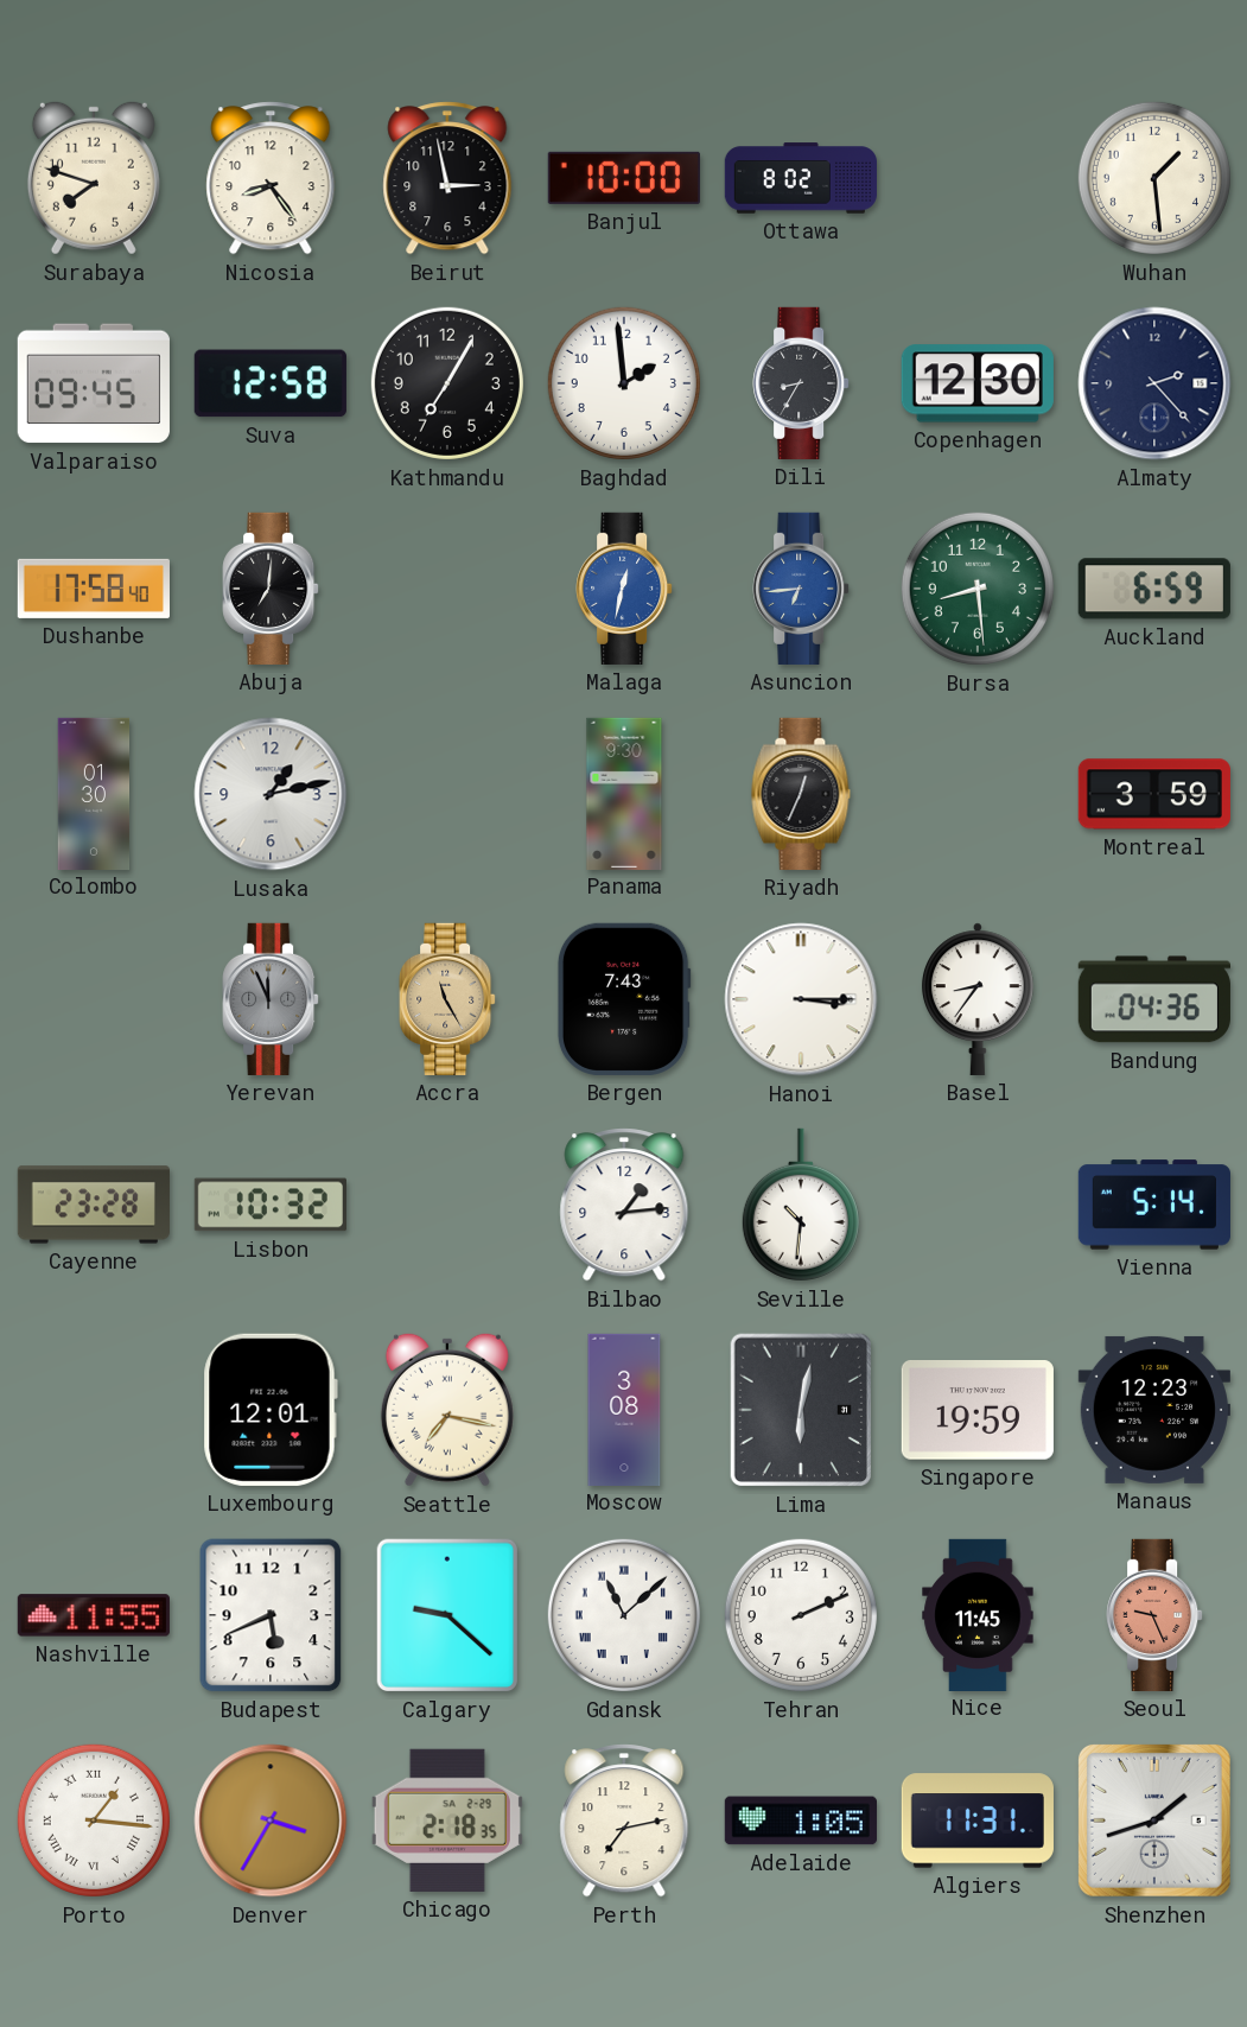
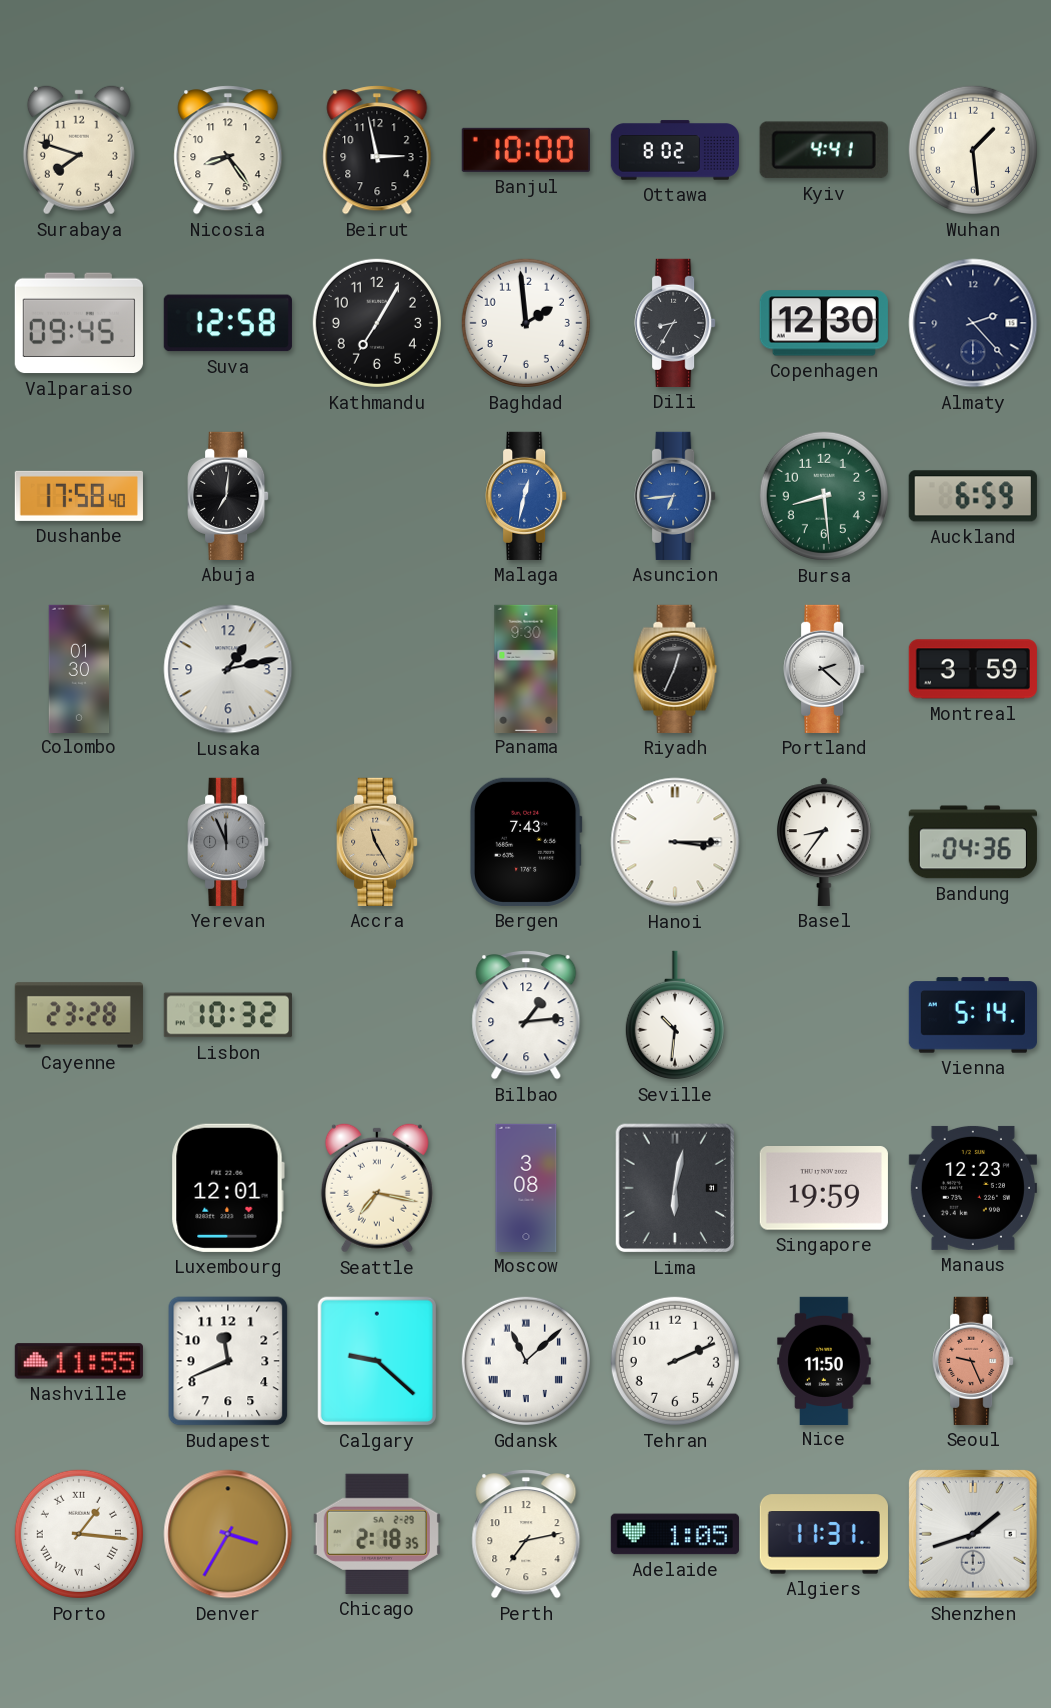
Kyiv: none -> 4:41
Portland: none -> 2:22
Budapest: 5:41 -> 11:41
Nice: 11:45 -> 11:50
